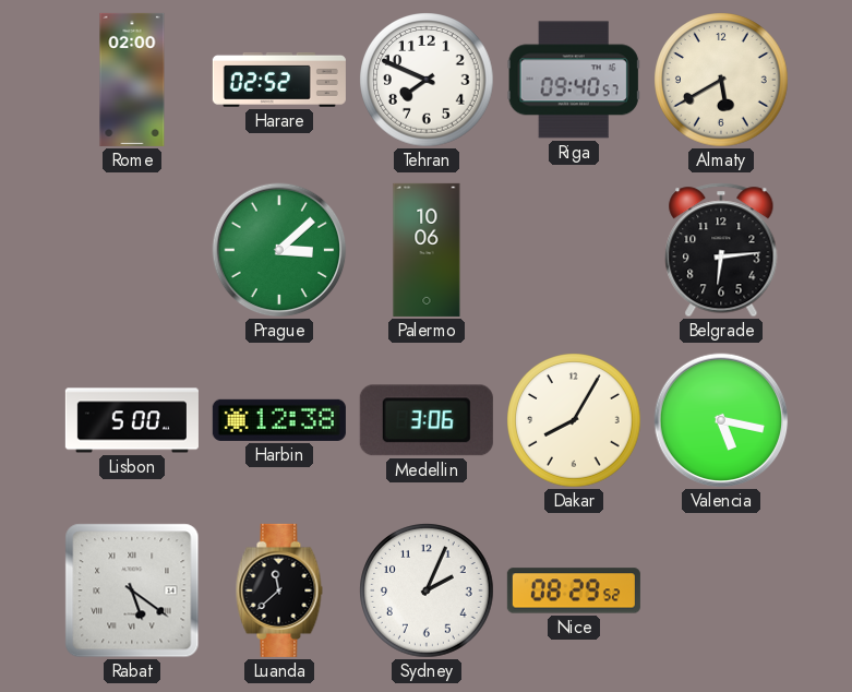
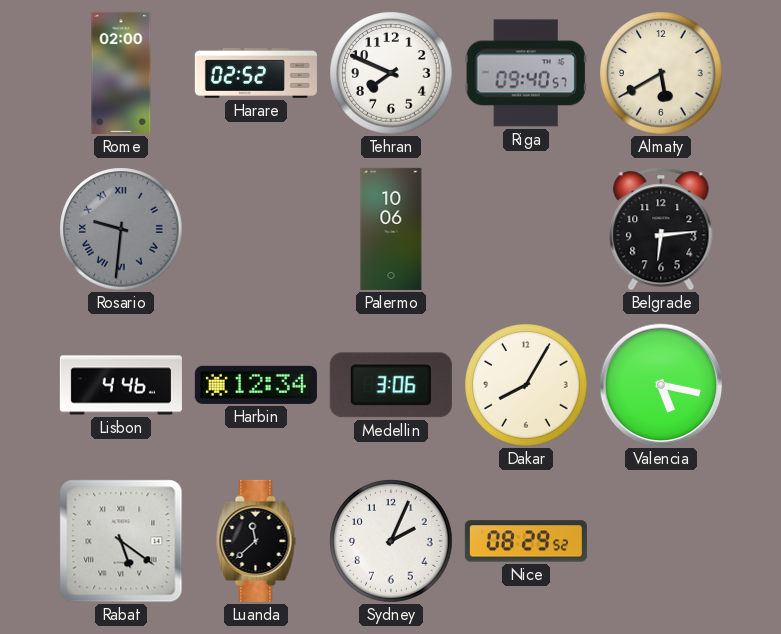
Rosario: none -> 9:31
Prague: 3:08 -> none
Lisbon: 5:00 -> 4:46
Harbin: 12:38 -> 12:34
